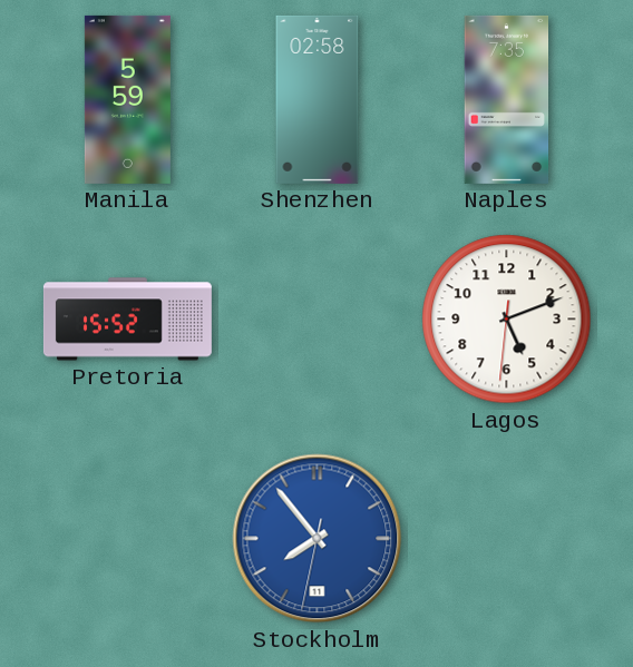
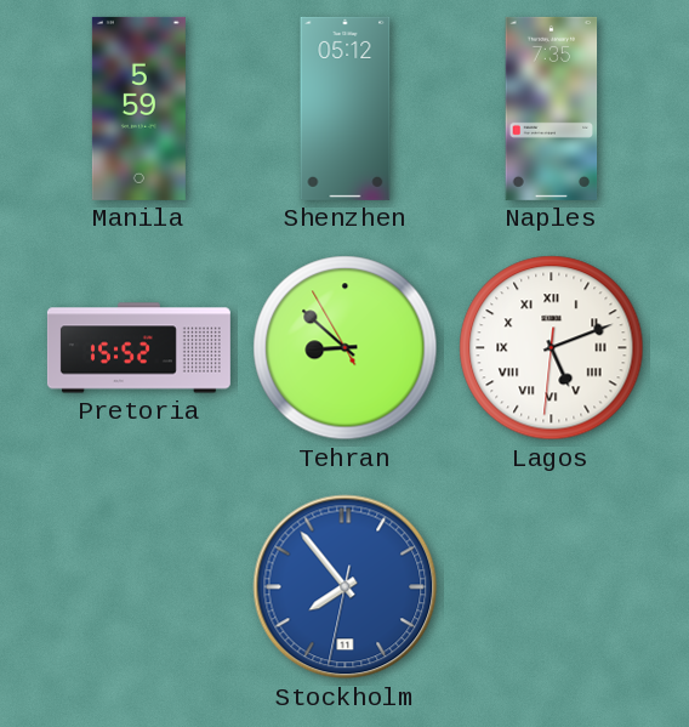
Shenzhen: 02:58 -> 05:12
Tehran: none -> 8:51
Lagos numerals: Arabic -> Roman
